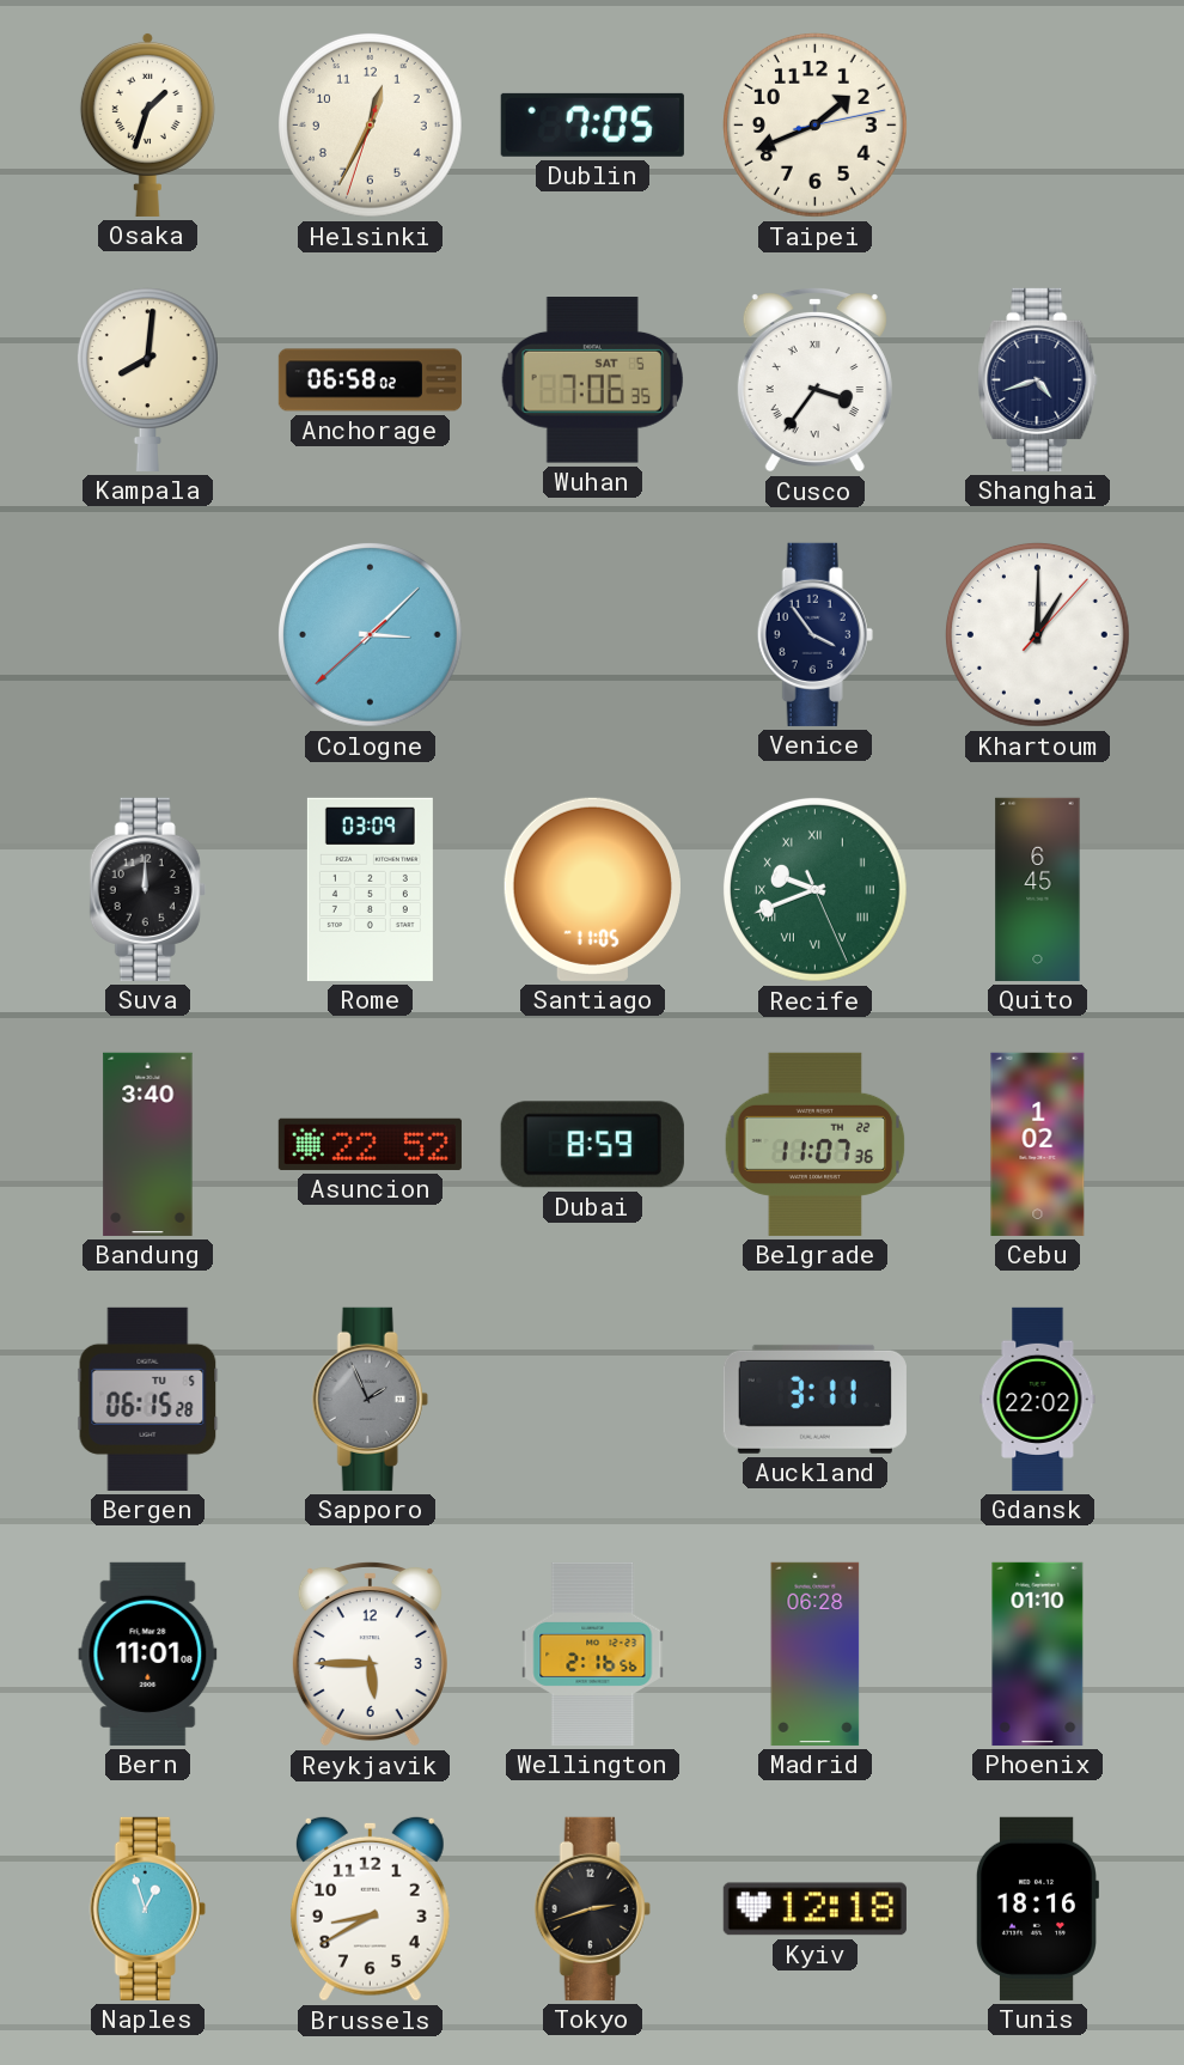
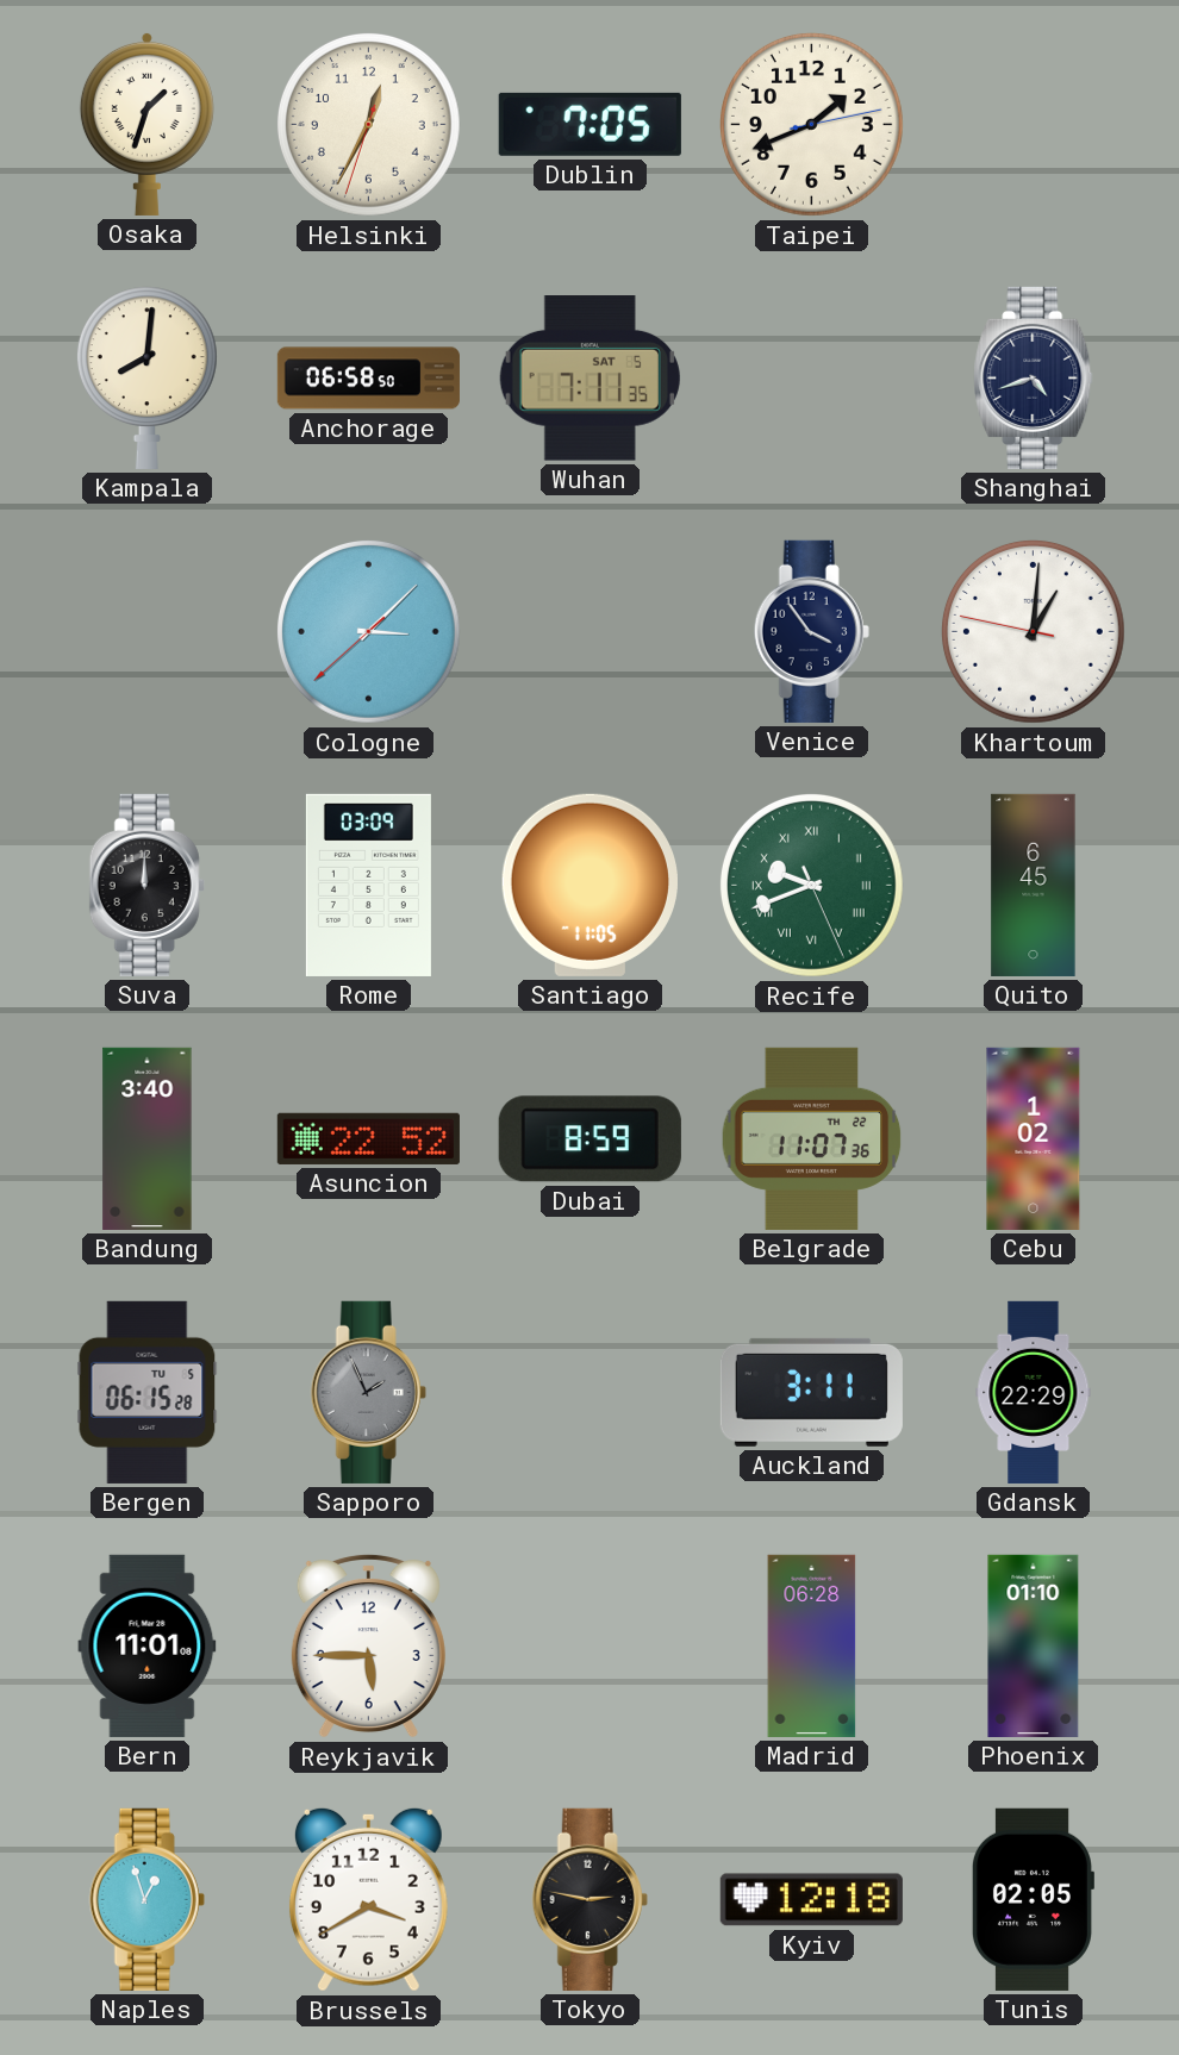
Anchorage: 06:58:02 -> 06:58:50
Wuhan: 7:06 -> 7:11
Cusco: 3:36 -> none
Khartoum: 1:00:07 -> 1:00:47
Gdansk: 22:02 -> 22:29
Wellington: 2:16 -> none
Brussels: 8:40 -> 3:40
Tokyo: 2:42 -> 2:47
Tunis: 18:16 -> 02:05
